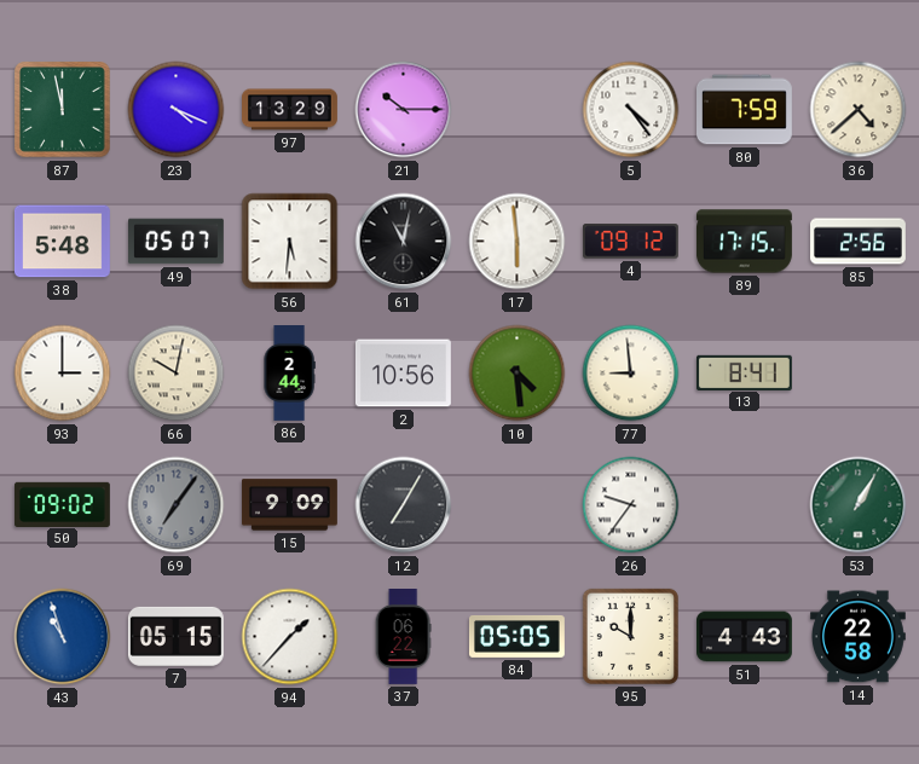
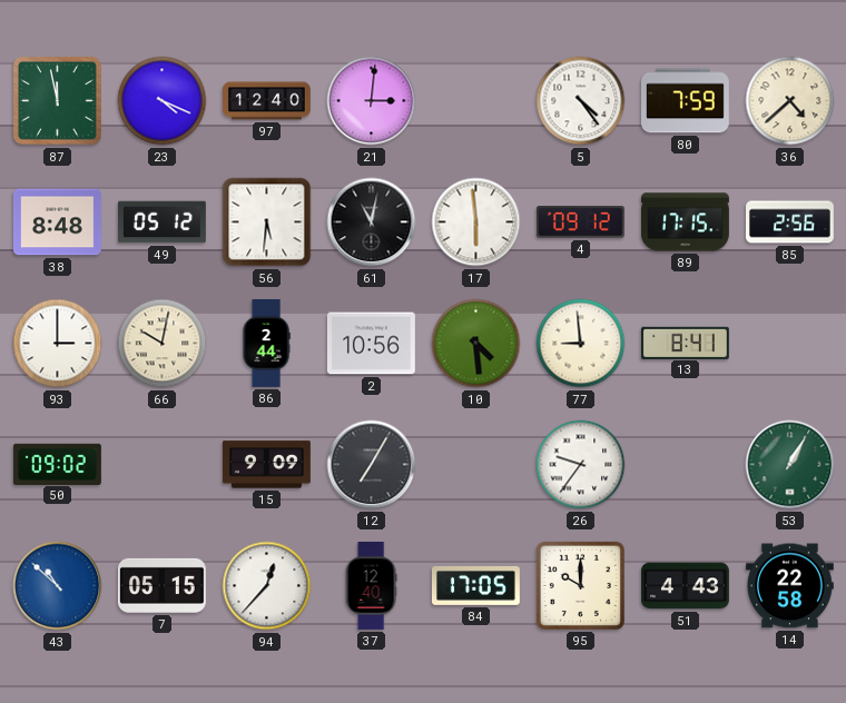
97: 13:29 -> 12:40
21: 10:15 -> 3:01
38: 5:48 -> 8:48
49: 05:07 -> 05:12
69: 7:06 -> none
43: 10:57 -> 10:52
94: 1:37 -> 12:37
37: 06:22 -> 12:40
84: 05:05 -> 17:05
